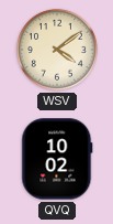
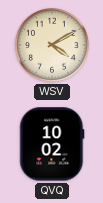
WSV: 4:09 -> 4:10
